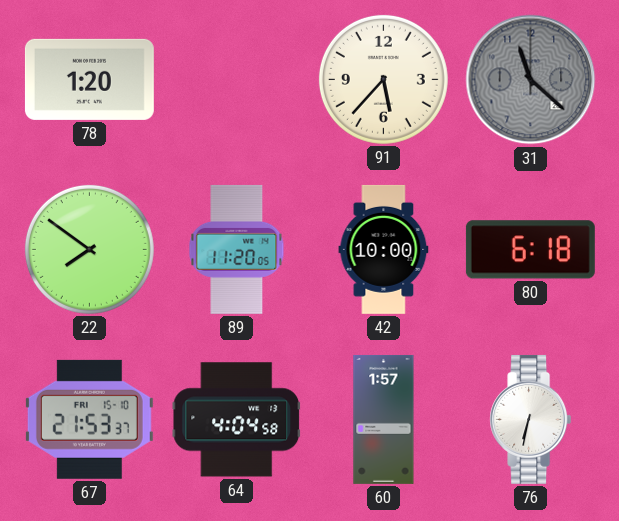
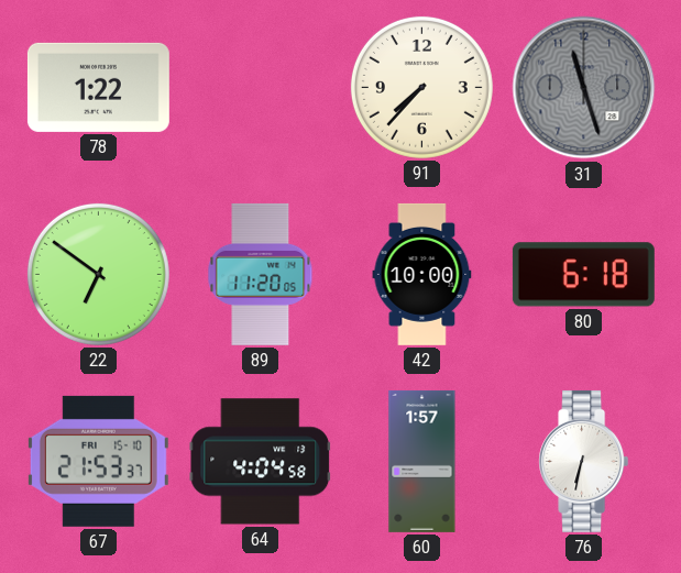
78: 1:20 -> 1:22
91: 5:37 -> 7:37
31: 11:22 -> 11:27
22: 7:51 -> 6:51
